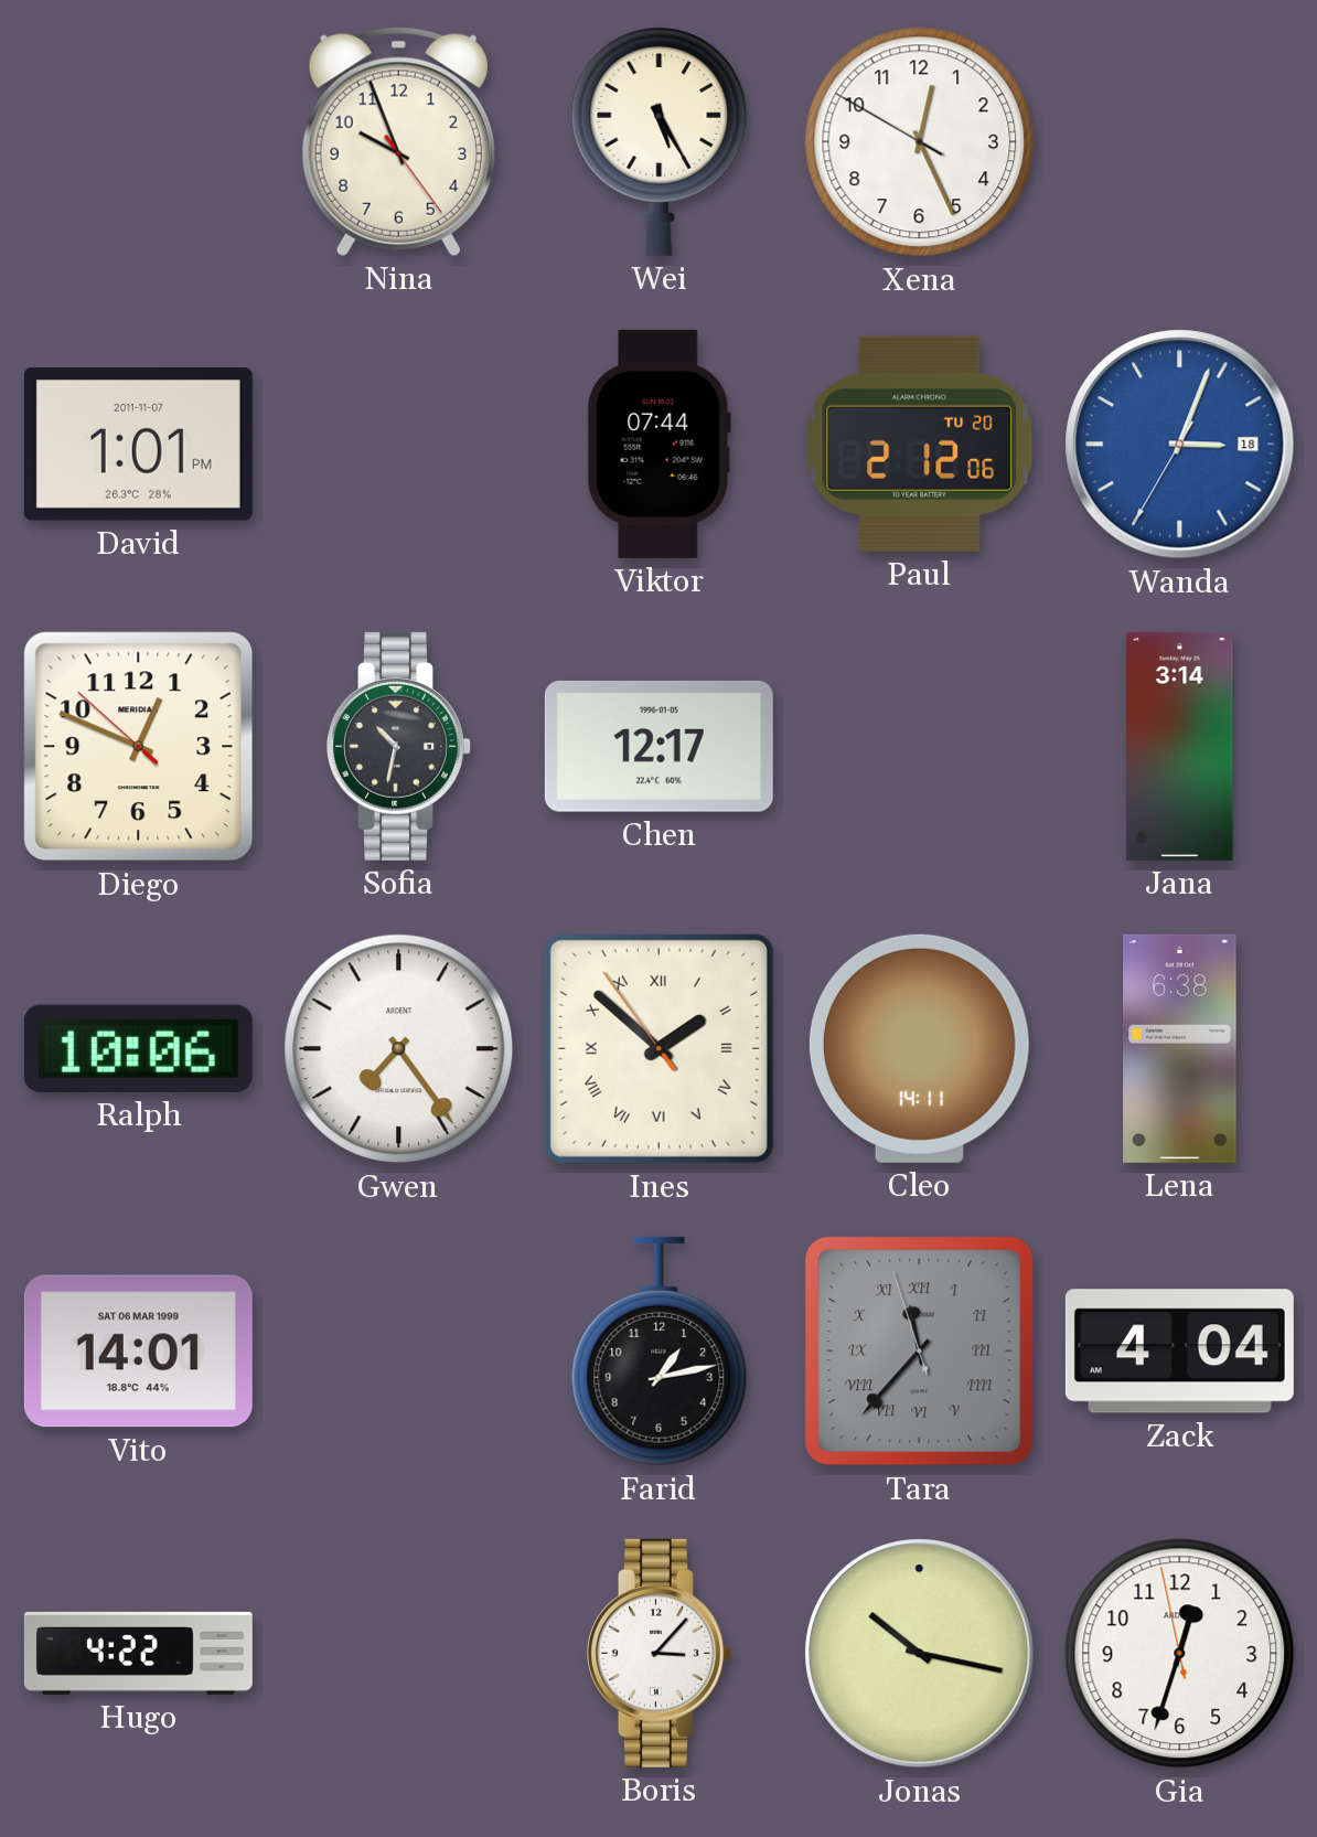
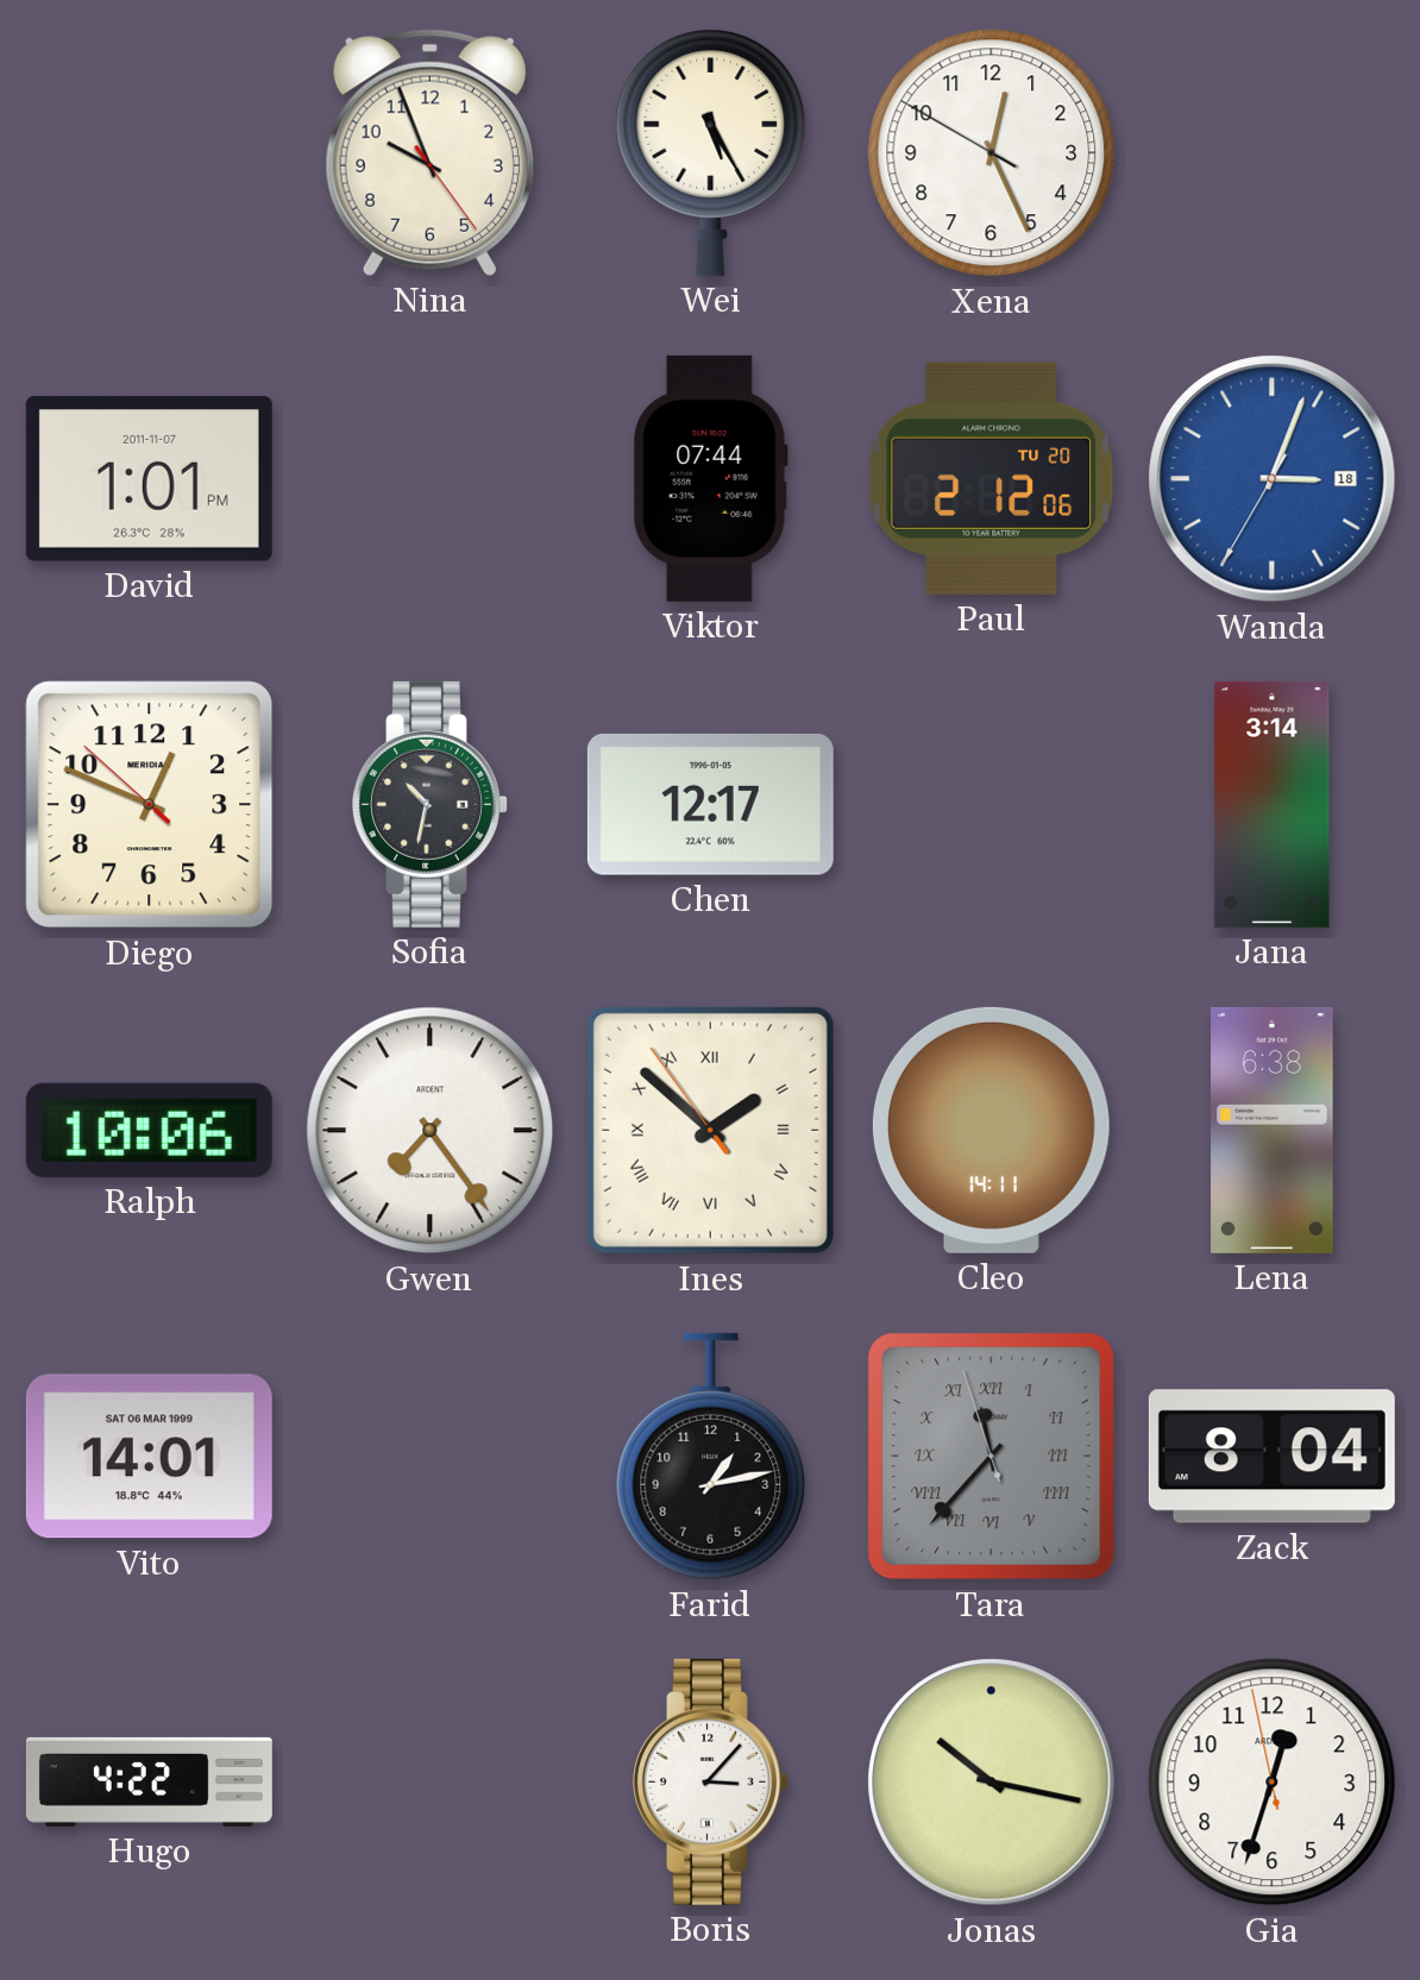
Zack: 4:04 -> 8:04
